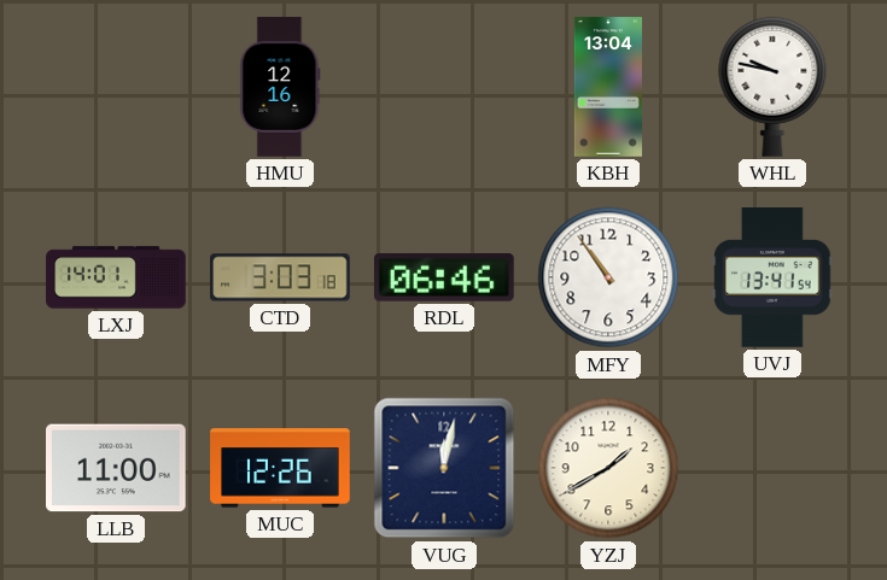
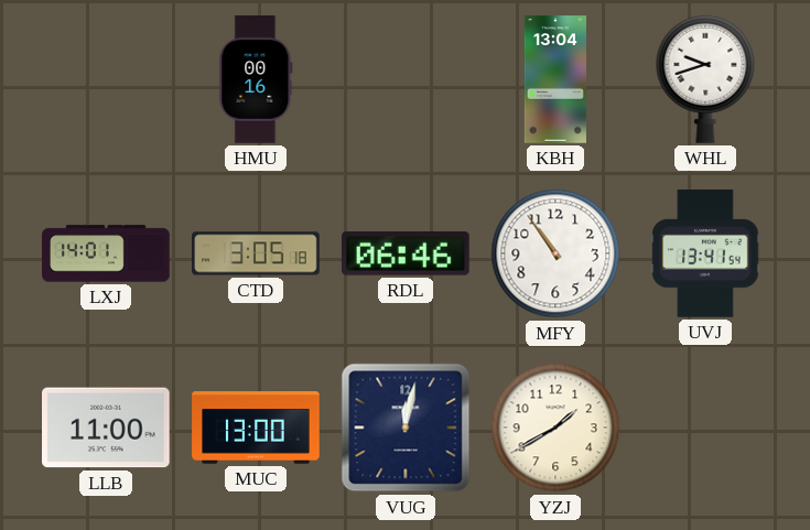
HMU: 12:16 -> 00:16
WHL: 9:47 -> 9:42
CTD: 3:03 -> 3:05
MUC: 12:26 -> 13:00
